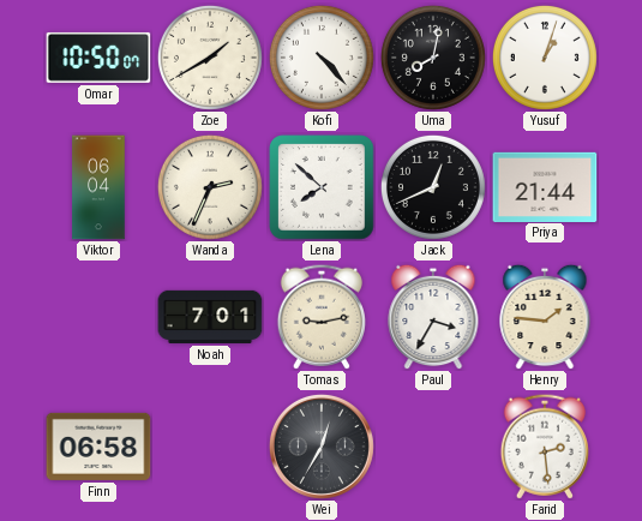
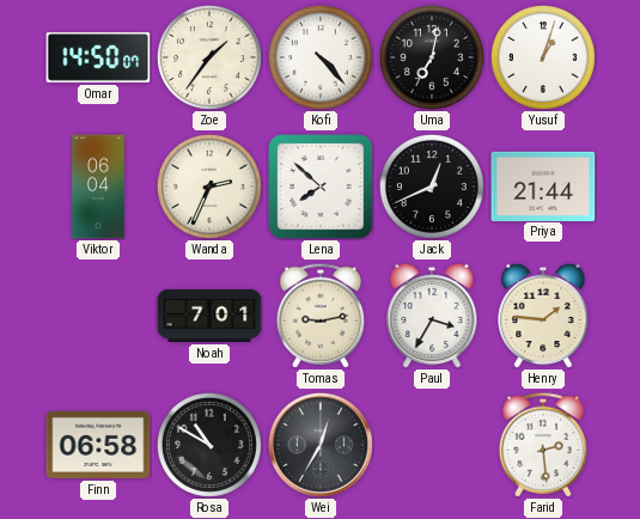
Omar: 10:50 -> 14:50
Zoe: 1:40 -> 1:36
Uma: 8:02 -> 7:02
Rosa: none -> 10:50
